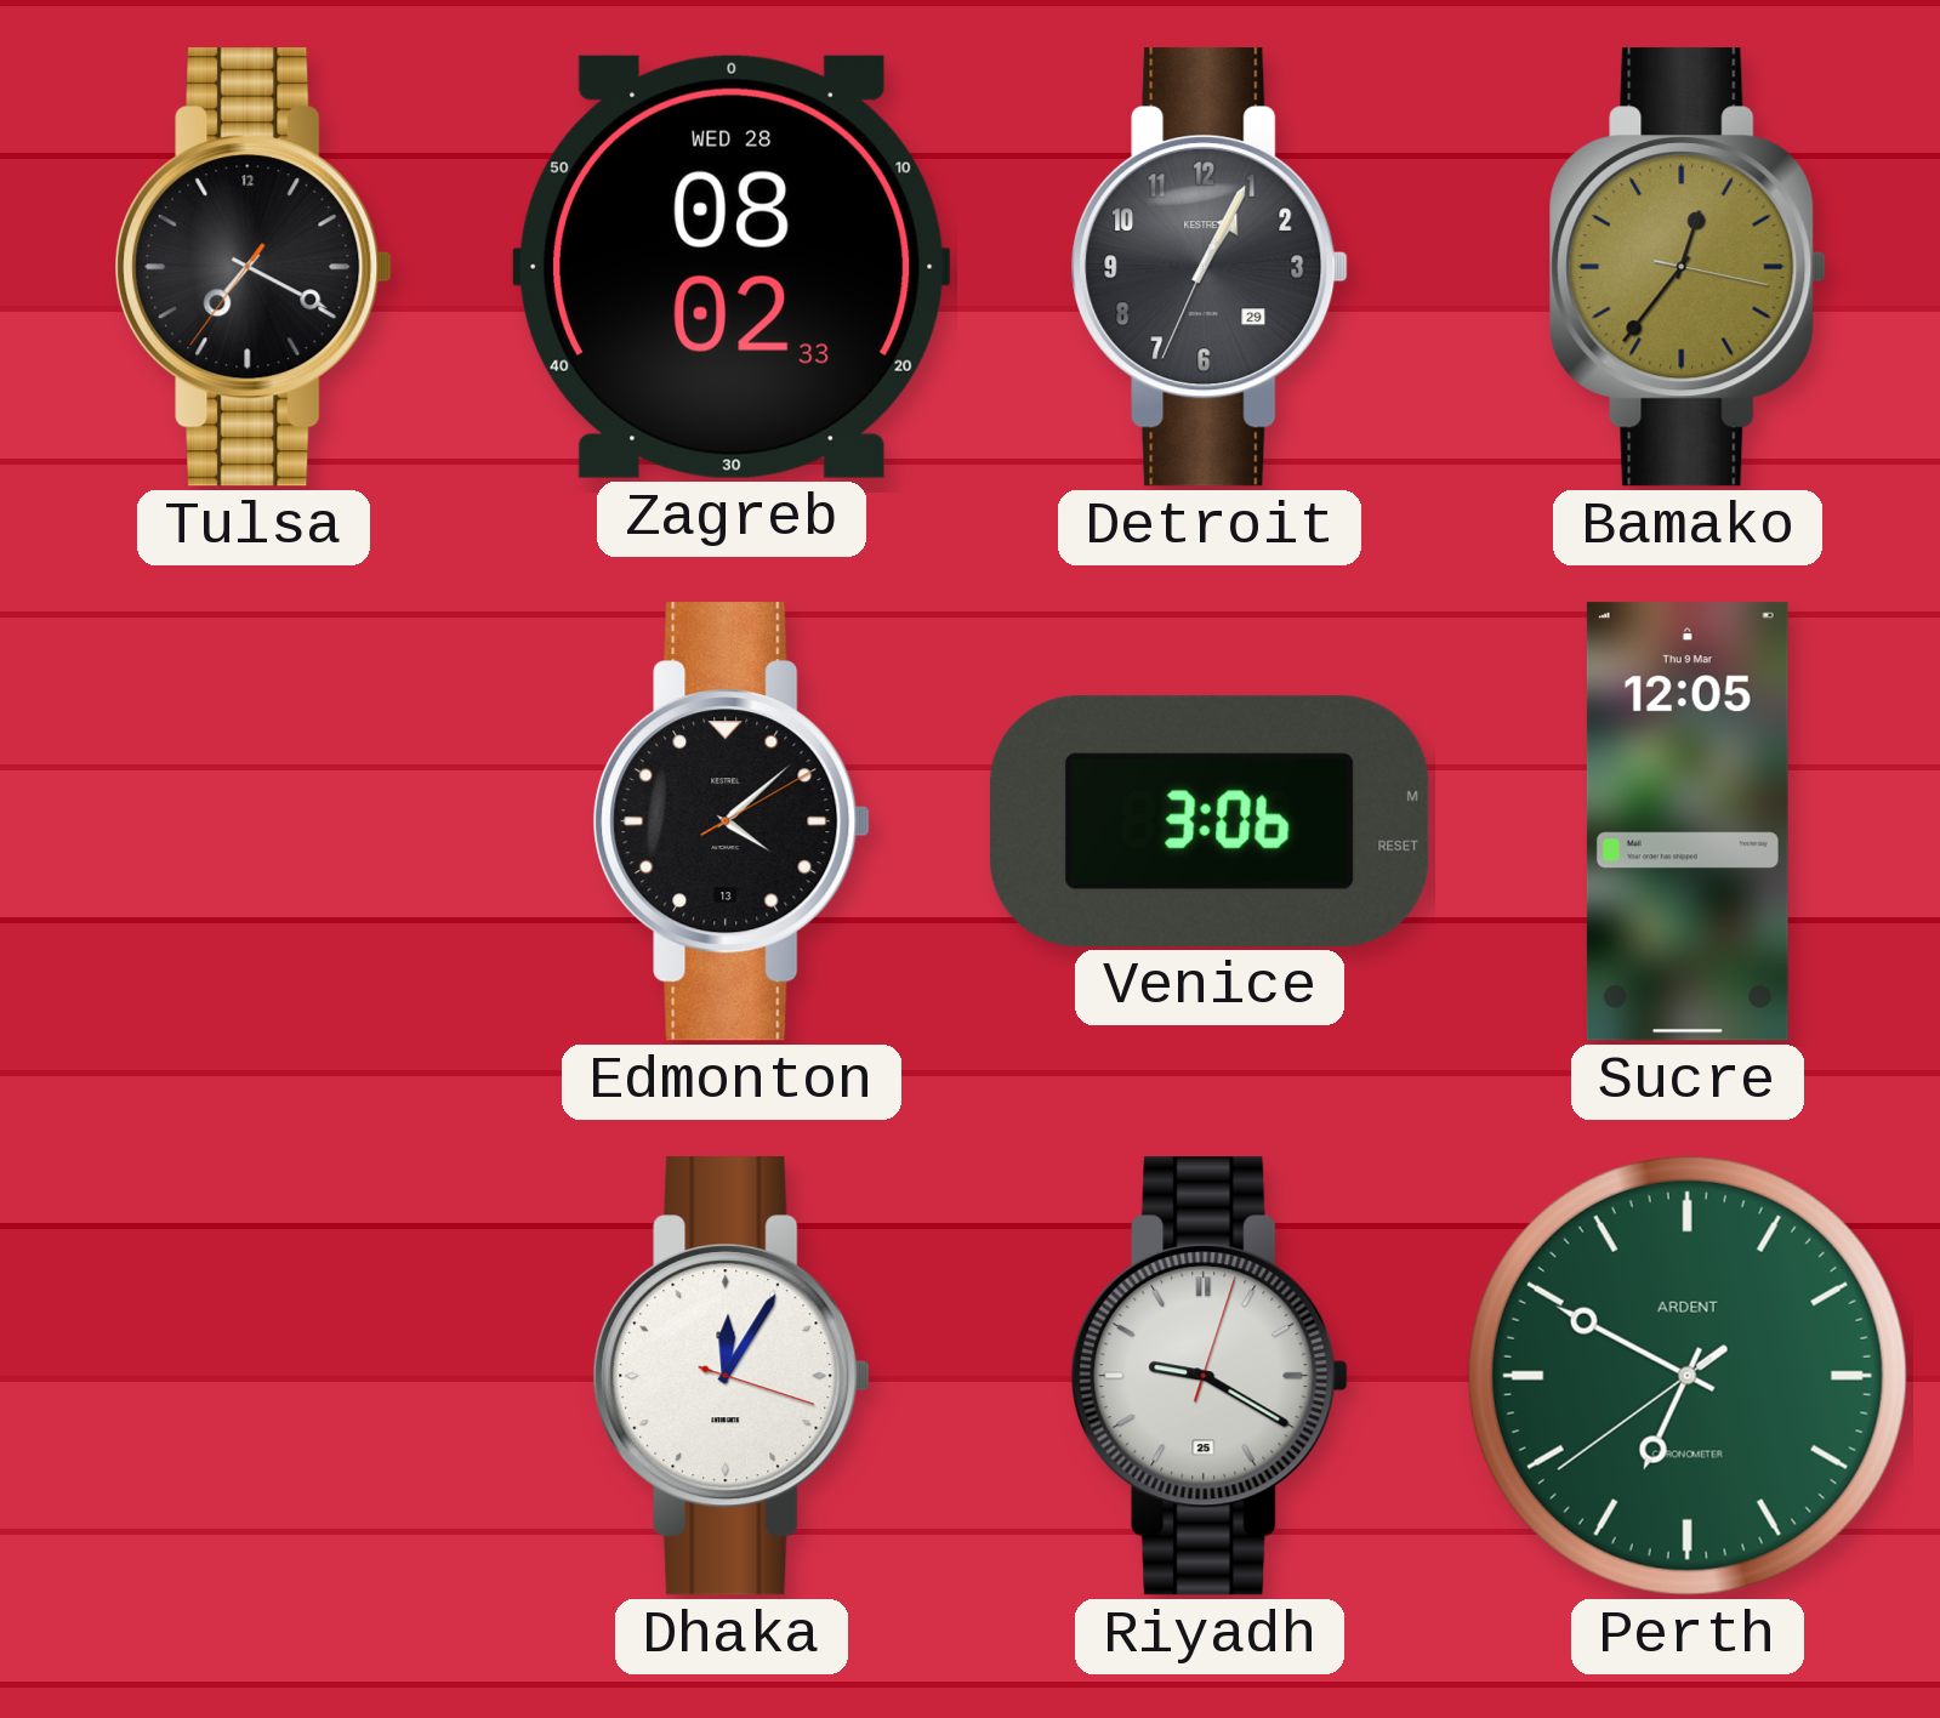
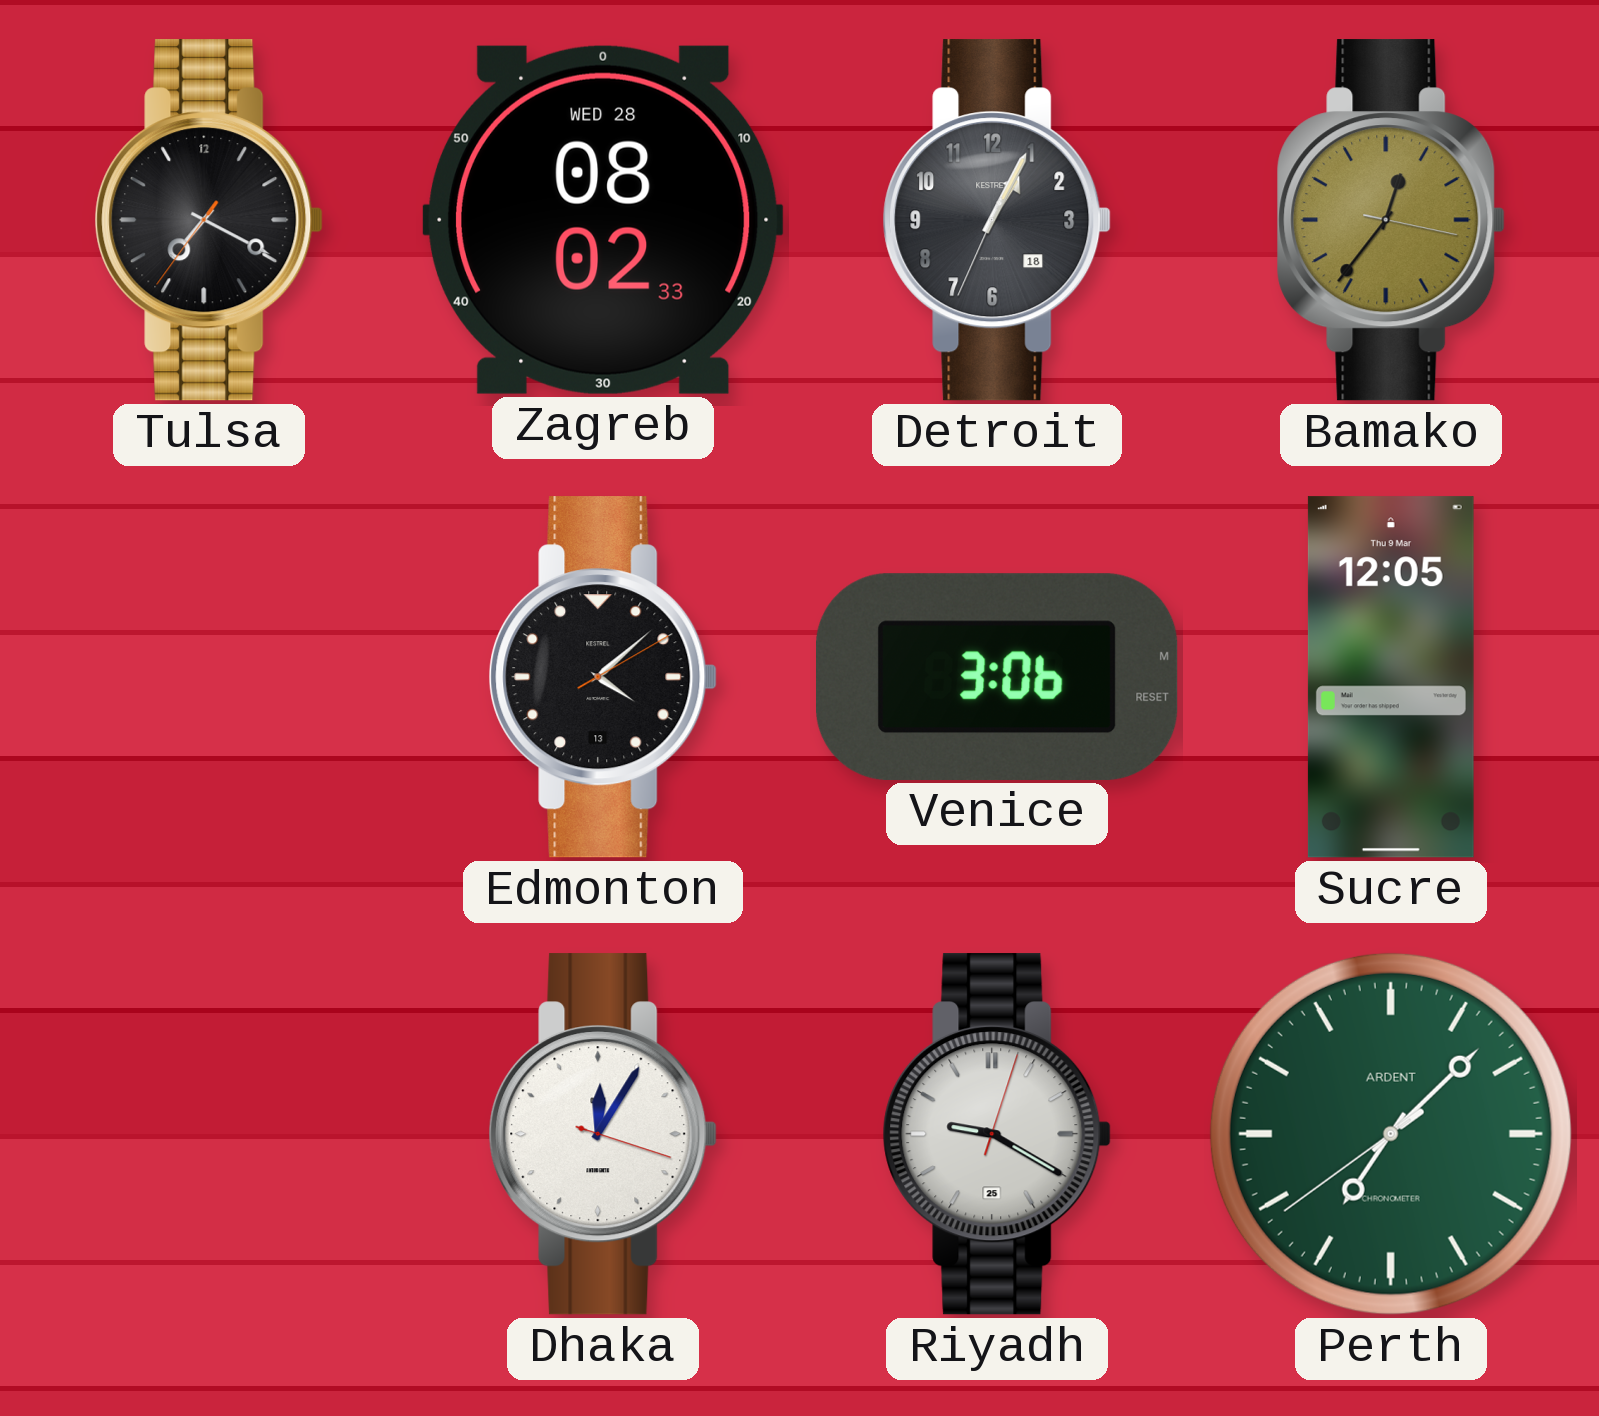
Detroit date: 29 -> 18
Perth: 6:49 -> 7:07
